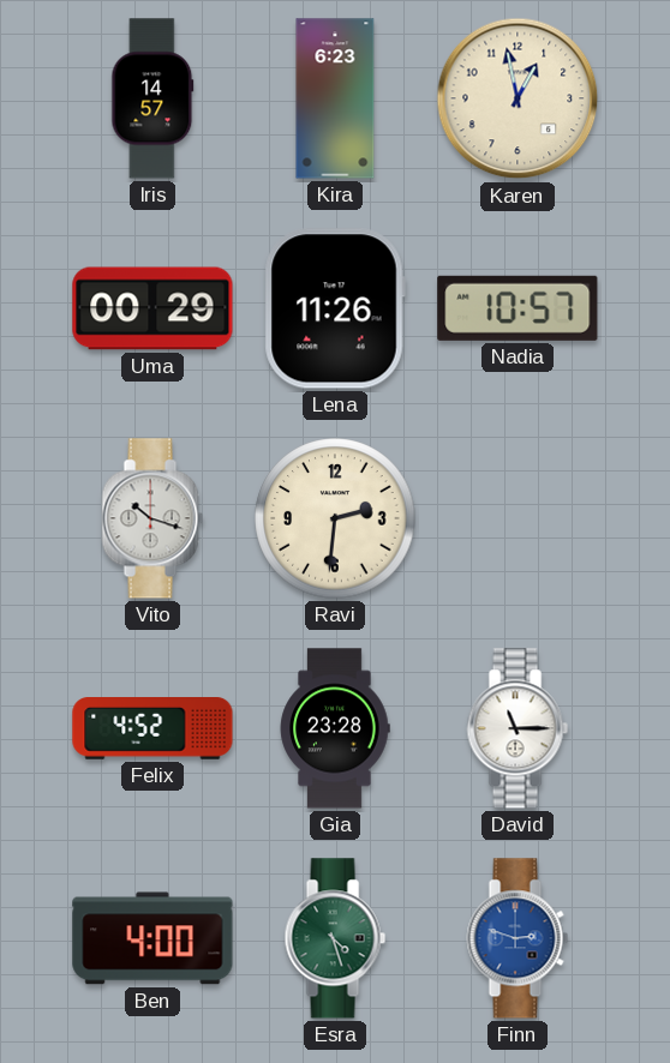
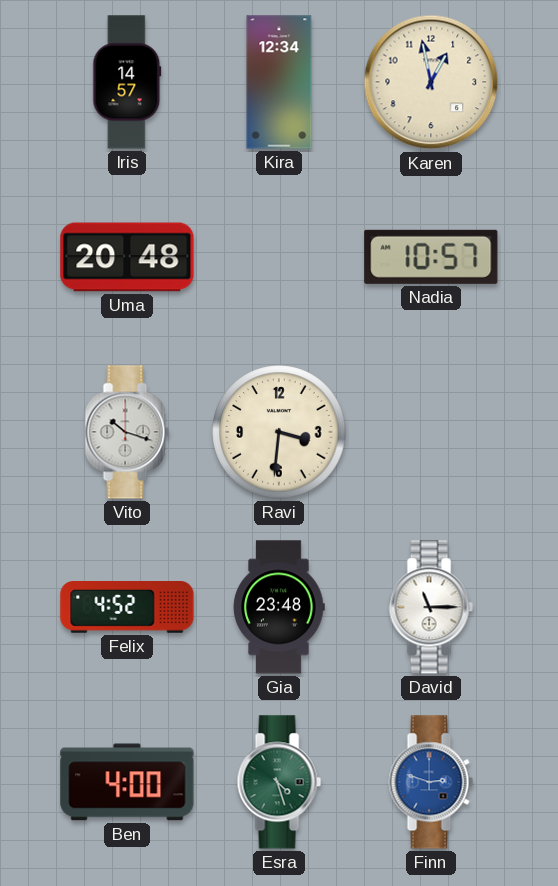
Kira: 6:23 -> 12:34
Uma: 00:29 -> 20:48
Lena: 11:26 -> none
Ravi: 2:31 -> 3:31
Gia: 23:28 -> 23:48
